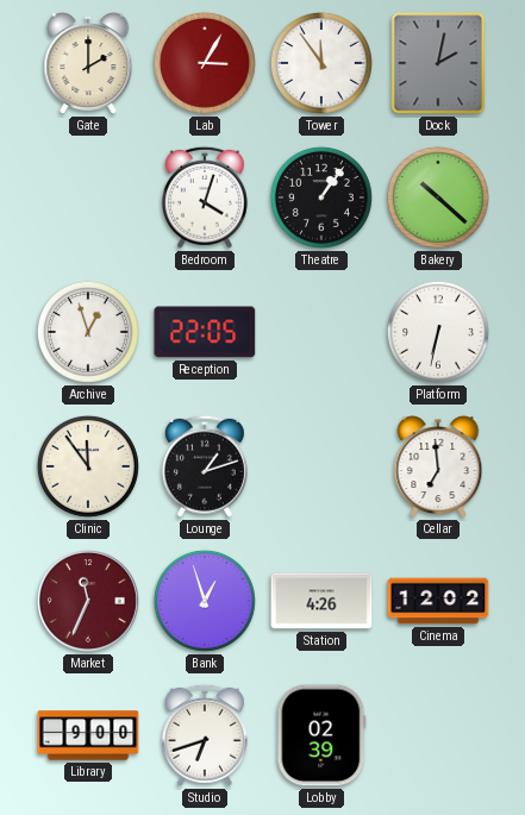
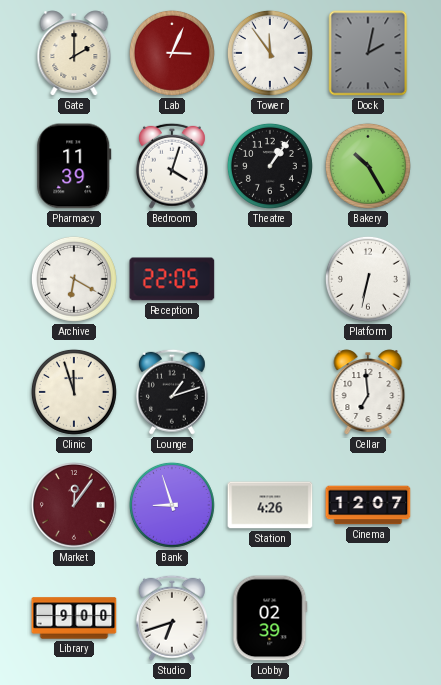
Lab: 3:05 -> 3:04
Pharmacy: none -> 11:39
Bakery: 10:22 -> 10:25
Archive: 12:57 -> 6:20
Clinic: 11:54 -> 11:57
Market: 11:34 -> 12:06
Bank: 12:57 -> 8:57
Cinema: 12:02 -> 12:07
